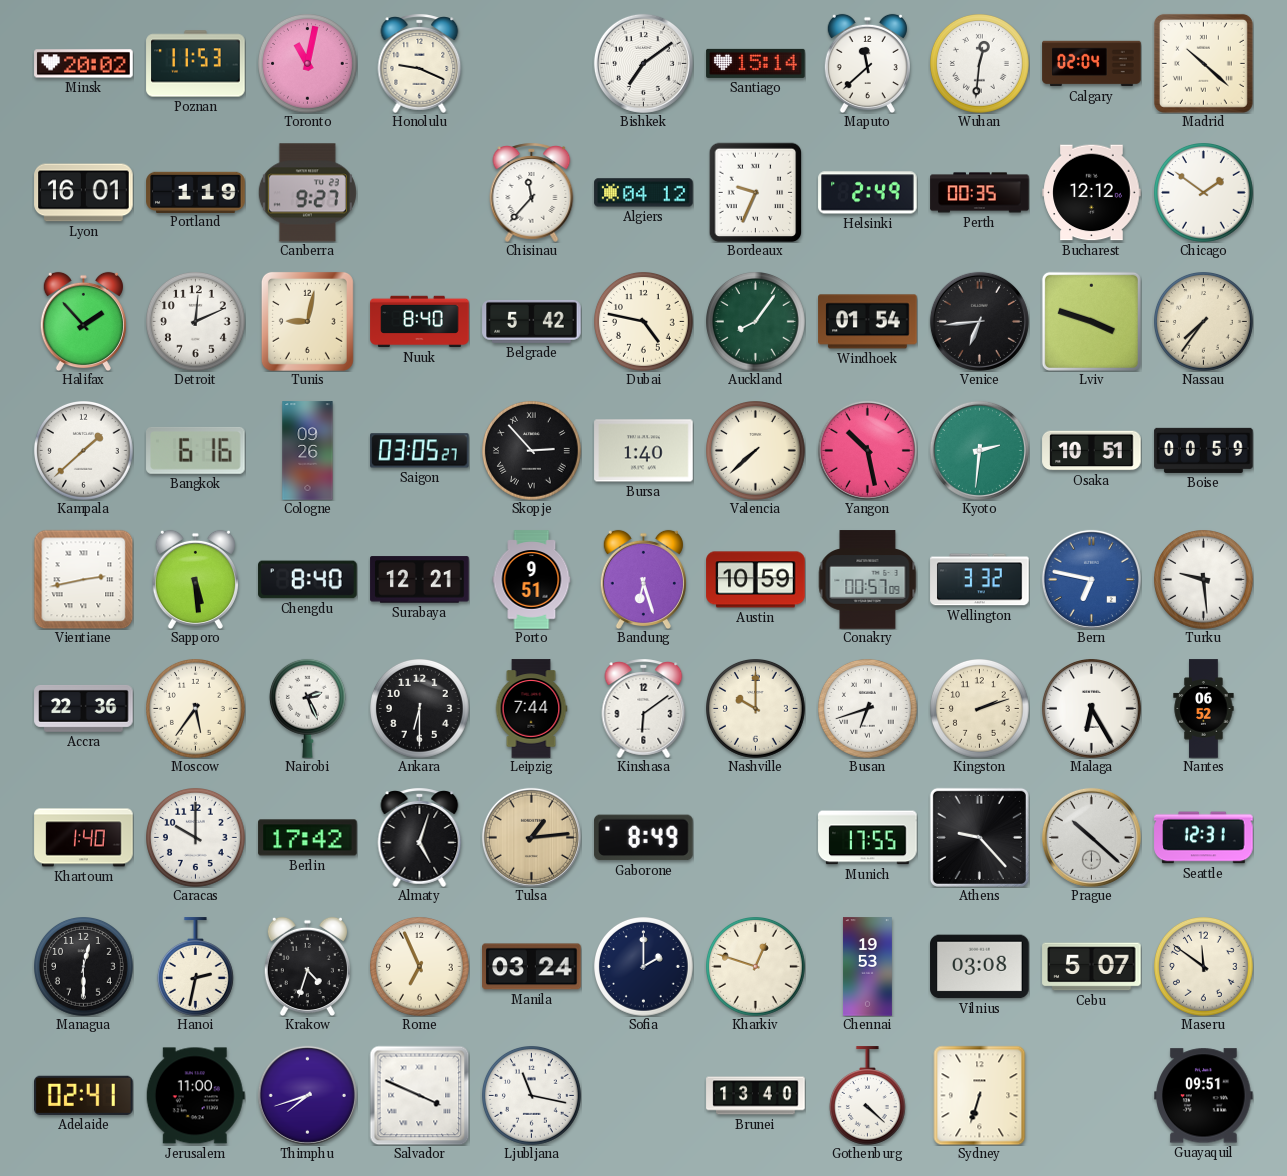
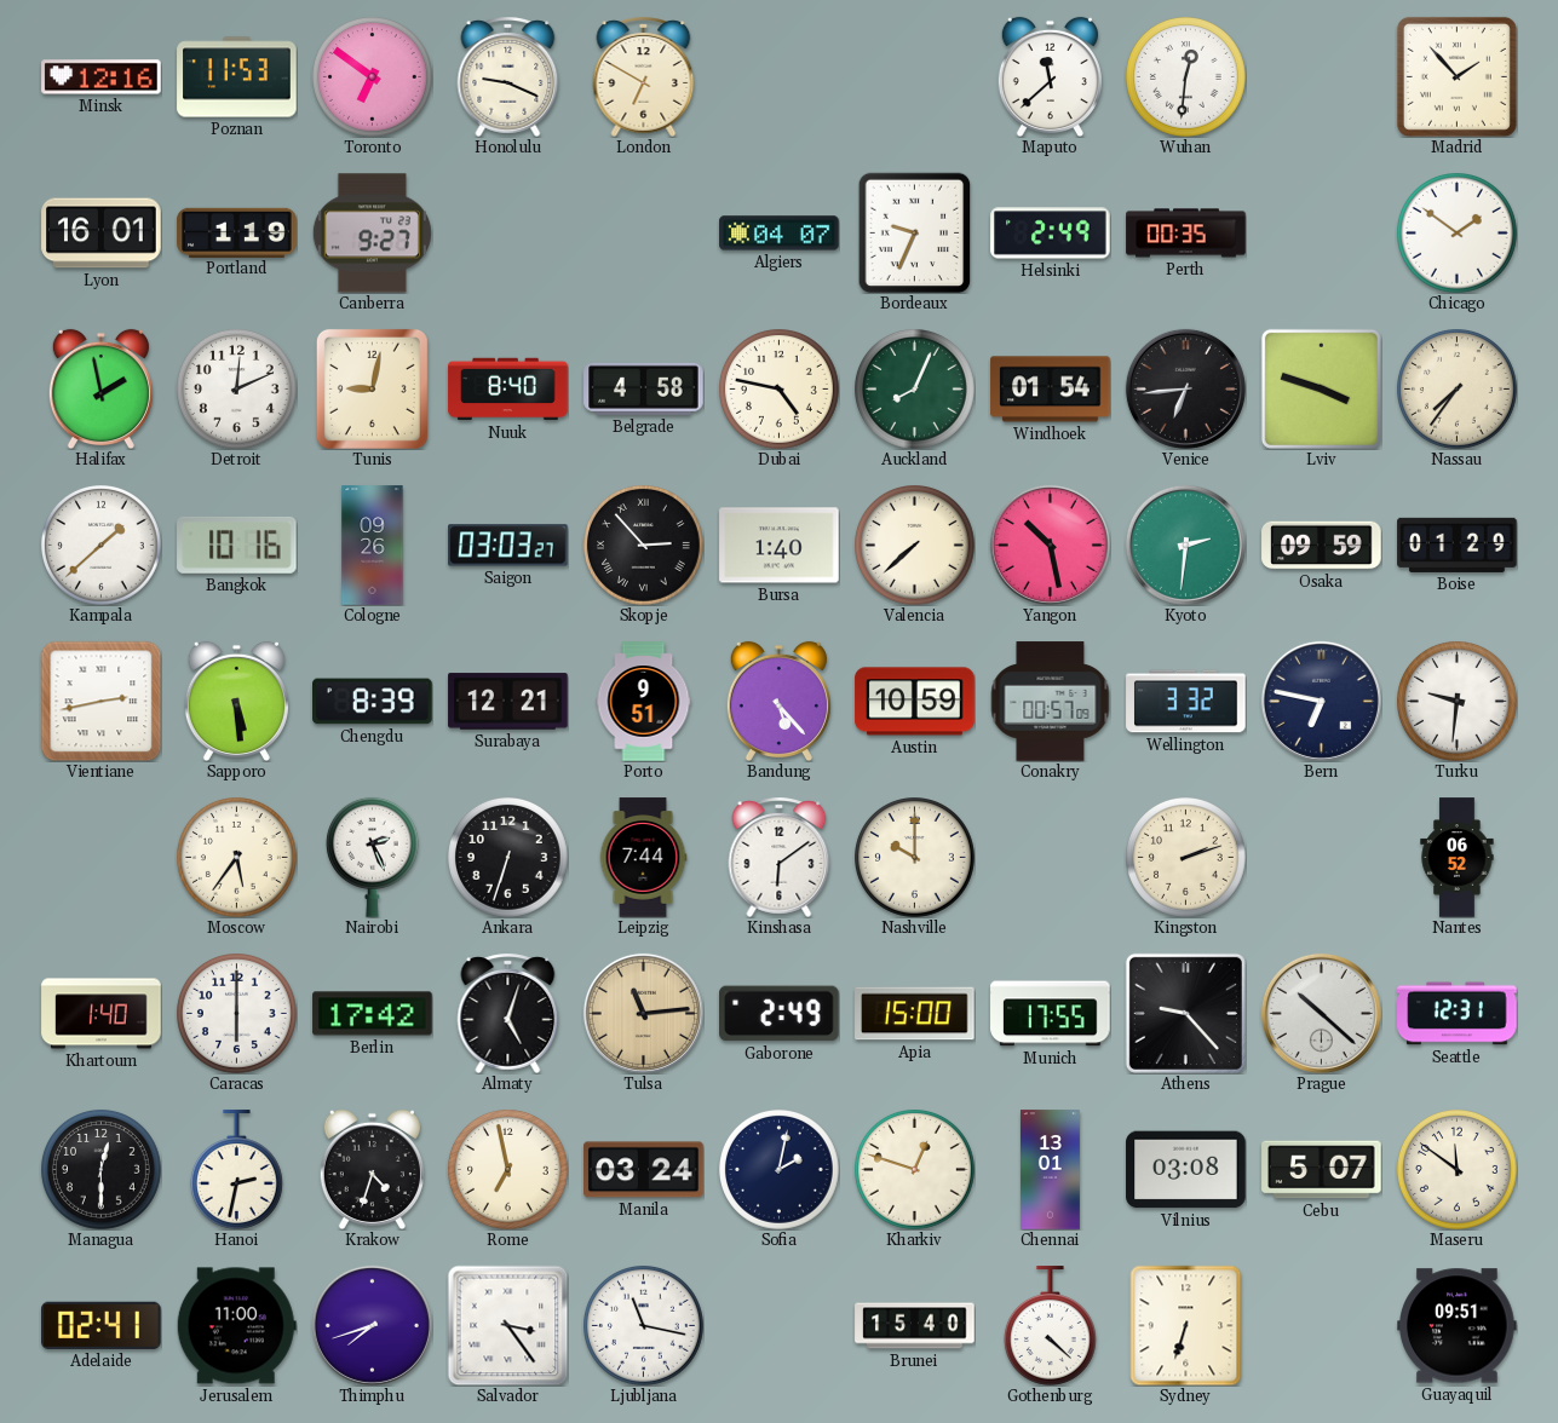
Minsk: 20:02 -> 12:16
Toronto: 11:02 -> 6:51
London: none -> 6:50
Bishkek: 7:09 -> none
Santiago: 15:14 -> none
Calgary: 02:04 -> none
Madrid: 10:22 -> 1:53
Chisinau: 11:37 -> none
Algiers: 04:12 -> 04:07
Bucharest: 12:12 -> none
Halifax: 1:53 -> 1:58
Belgrade: 5:42 -> 4:58
Auckland: 8:06 -> 8:04
Bangkok: 6:16 -> 10:16
Saigon: 03:05 -> 03:03
Osaka: 10:51 -> 09:59
Boise: 00:59 -> 01:29
Chengdu: 8:40 -> 8:39
Bandung: 6:27 -> 5:23
Bern dial: blue -> navy
Turku: 9:29 -> 9:31
Accra: 22:36 -> none
Ankara: 6:30 -> 6:33
Busan: 6:42 -> none
Malaga: 6:25 -> none
Caracas: 10:00 -> 6:00
Tulsa: 1:14 -> 11:14
Gaborone: 8:49 -> 2:49
Apia: none -> 15:00
Rome: 6:56 -> 6:58
Sofia: 2:00 -> 2:02
Chennai: 19:53 -> 13:01
Salvador: 3:49 -> 3:24
Brunei: 13:40 -> 15:40
